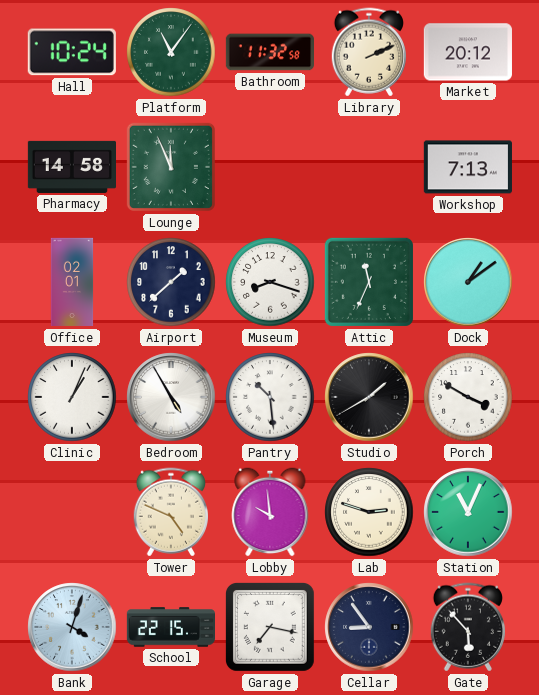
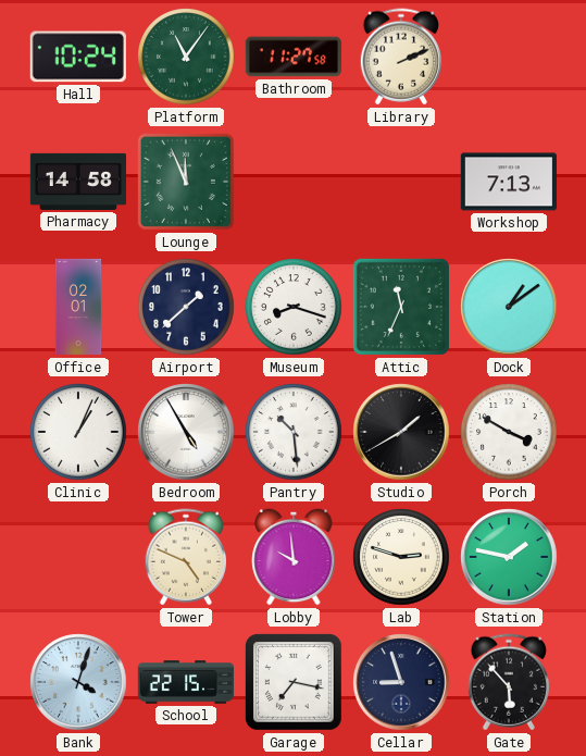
Bathroom: 11:32 -> 11:27
Market: 20:12 -> none
Station: 11:04 -> 1:47
Cellar: 8:54 -> 8:57
